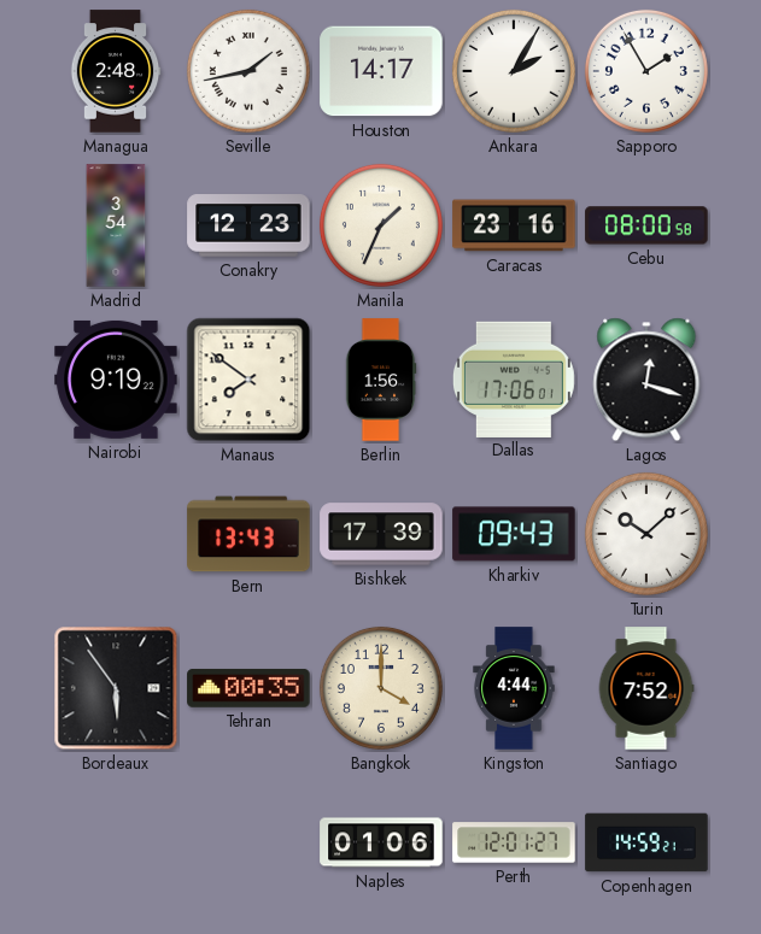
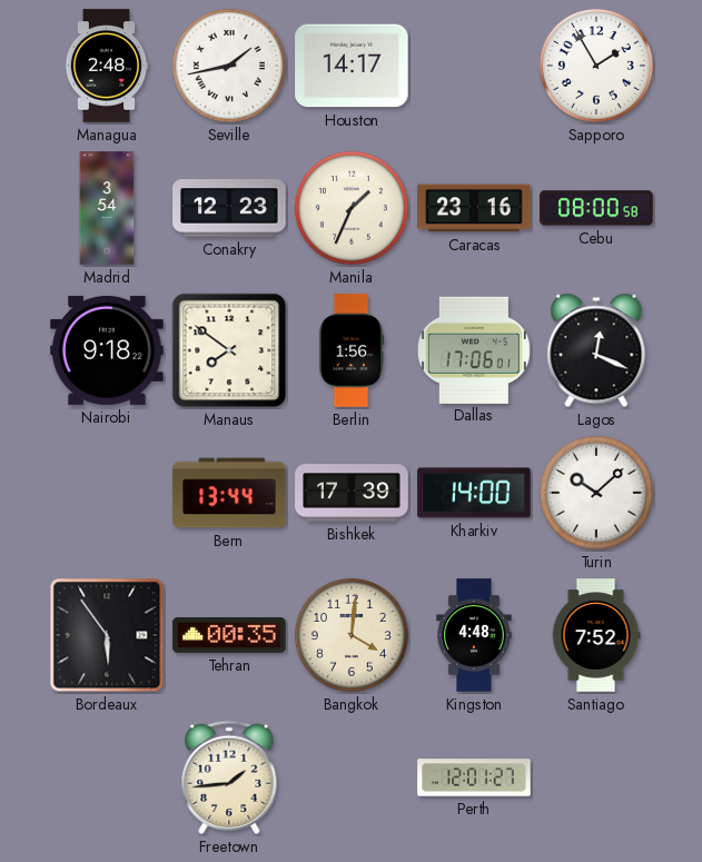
Ankara: 2:05 -> none
Nairobi: 9:19 -> 9:18
Lagos: 12:18 -> 12:19
Bern: 13:43 -> 13:44
Kharkiv: 09:43 -> 14:00
Bangkok: 4:00 -> 4:01
Kingston: 4:44 -> 4:48
Freetown: none -> 1:44
Naples: 01:06 -> none
Copenhagen: 14:59 -> none
